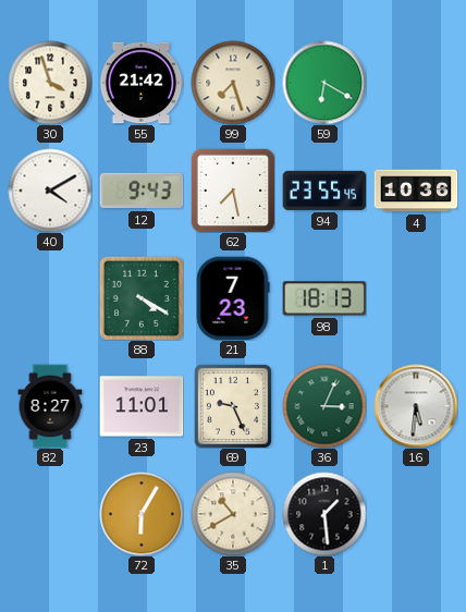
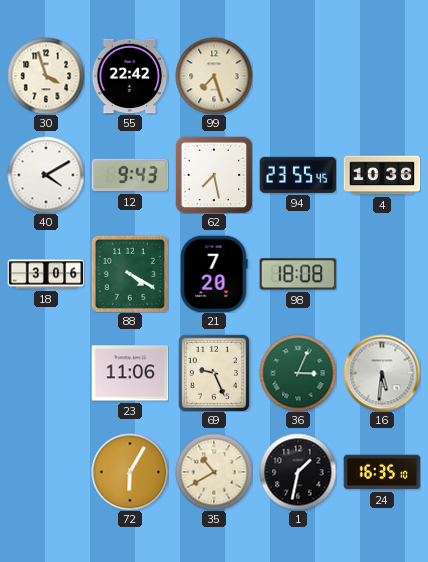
55: 21:42 -> 22:42
59: 6:20 -> none
18: none -> 3:06
21: 7:23 -> 7:20
98: 18:13 -> 18:08
82: 8:27 -> none
23: 11:01 -> 11:06
1: 1:29 -> 1:32
24: none -> 16:35
